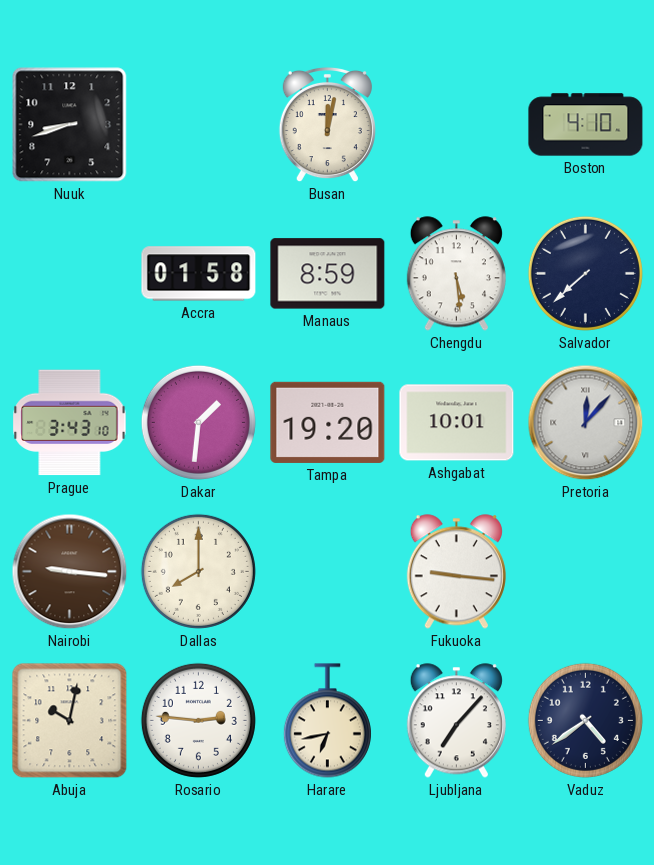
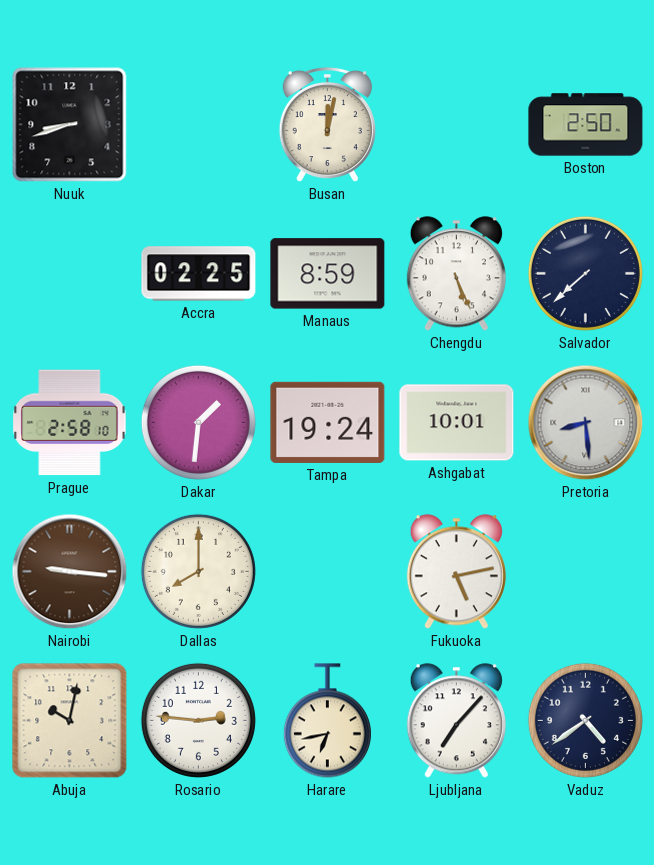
Boston: 4:10 -> 2:50
Accra: 01:58 -> 02:25
Chengdu: 5:29 -> 5:26
Prague: 3:43 -> 2:58
Tampa: 19:20 -> 19:24
Pretoria: 12:07 -> 8:29
Fukuoka: 9:16 -> 5:13
